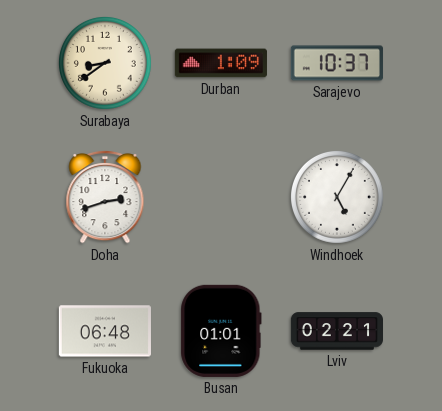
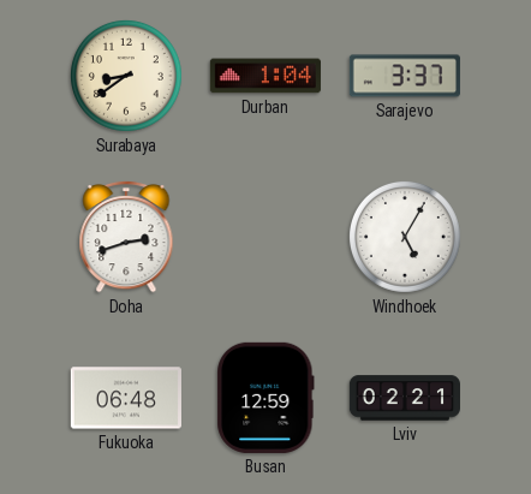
Durban: 1:09 -> 1:04
Sarajevo: 10:37 -> 3:37
Busan: 01:01 -> 12:59
